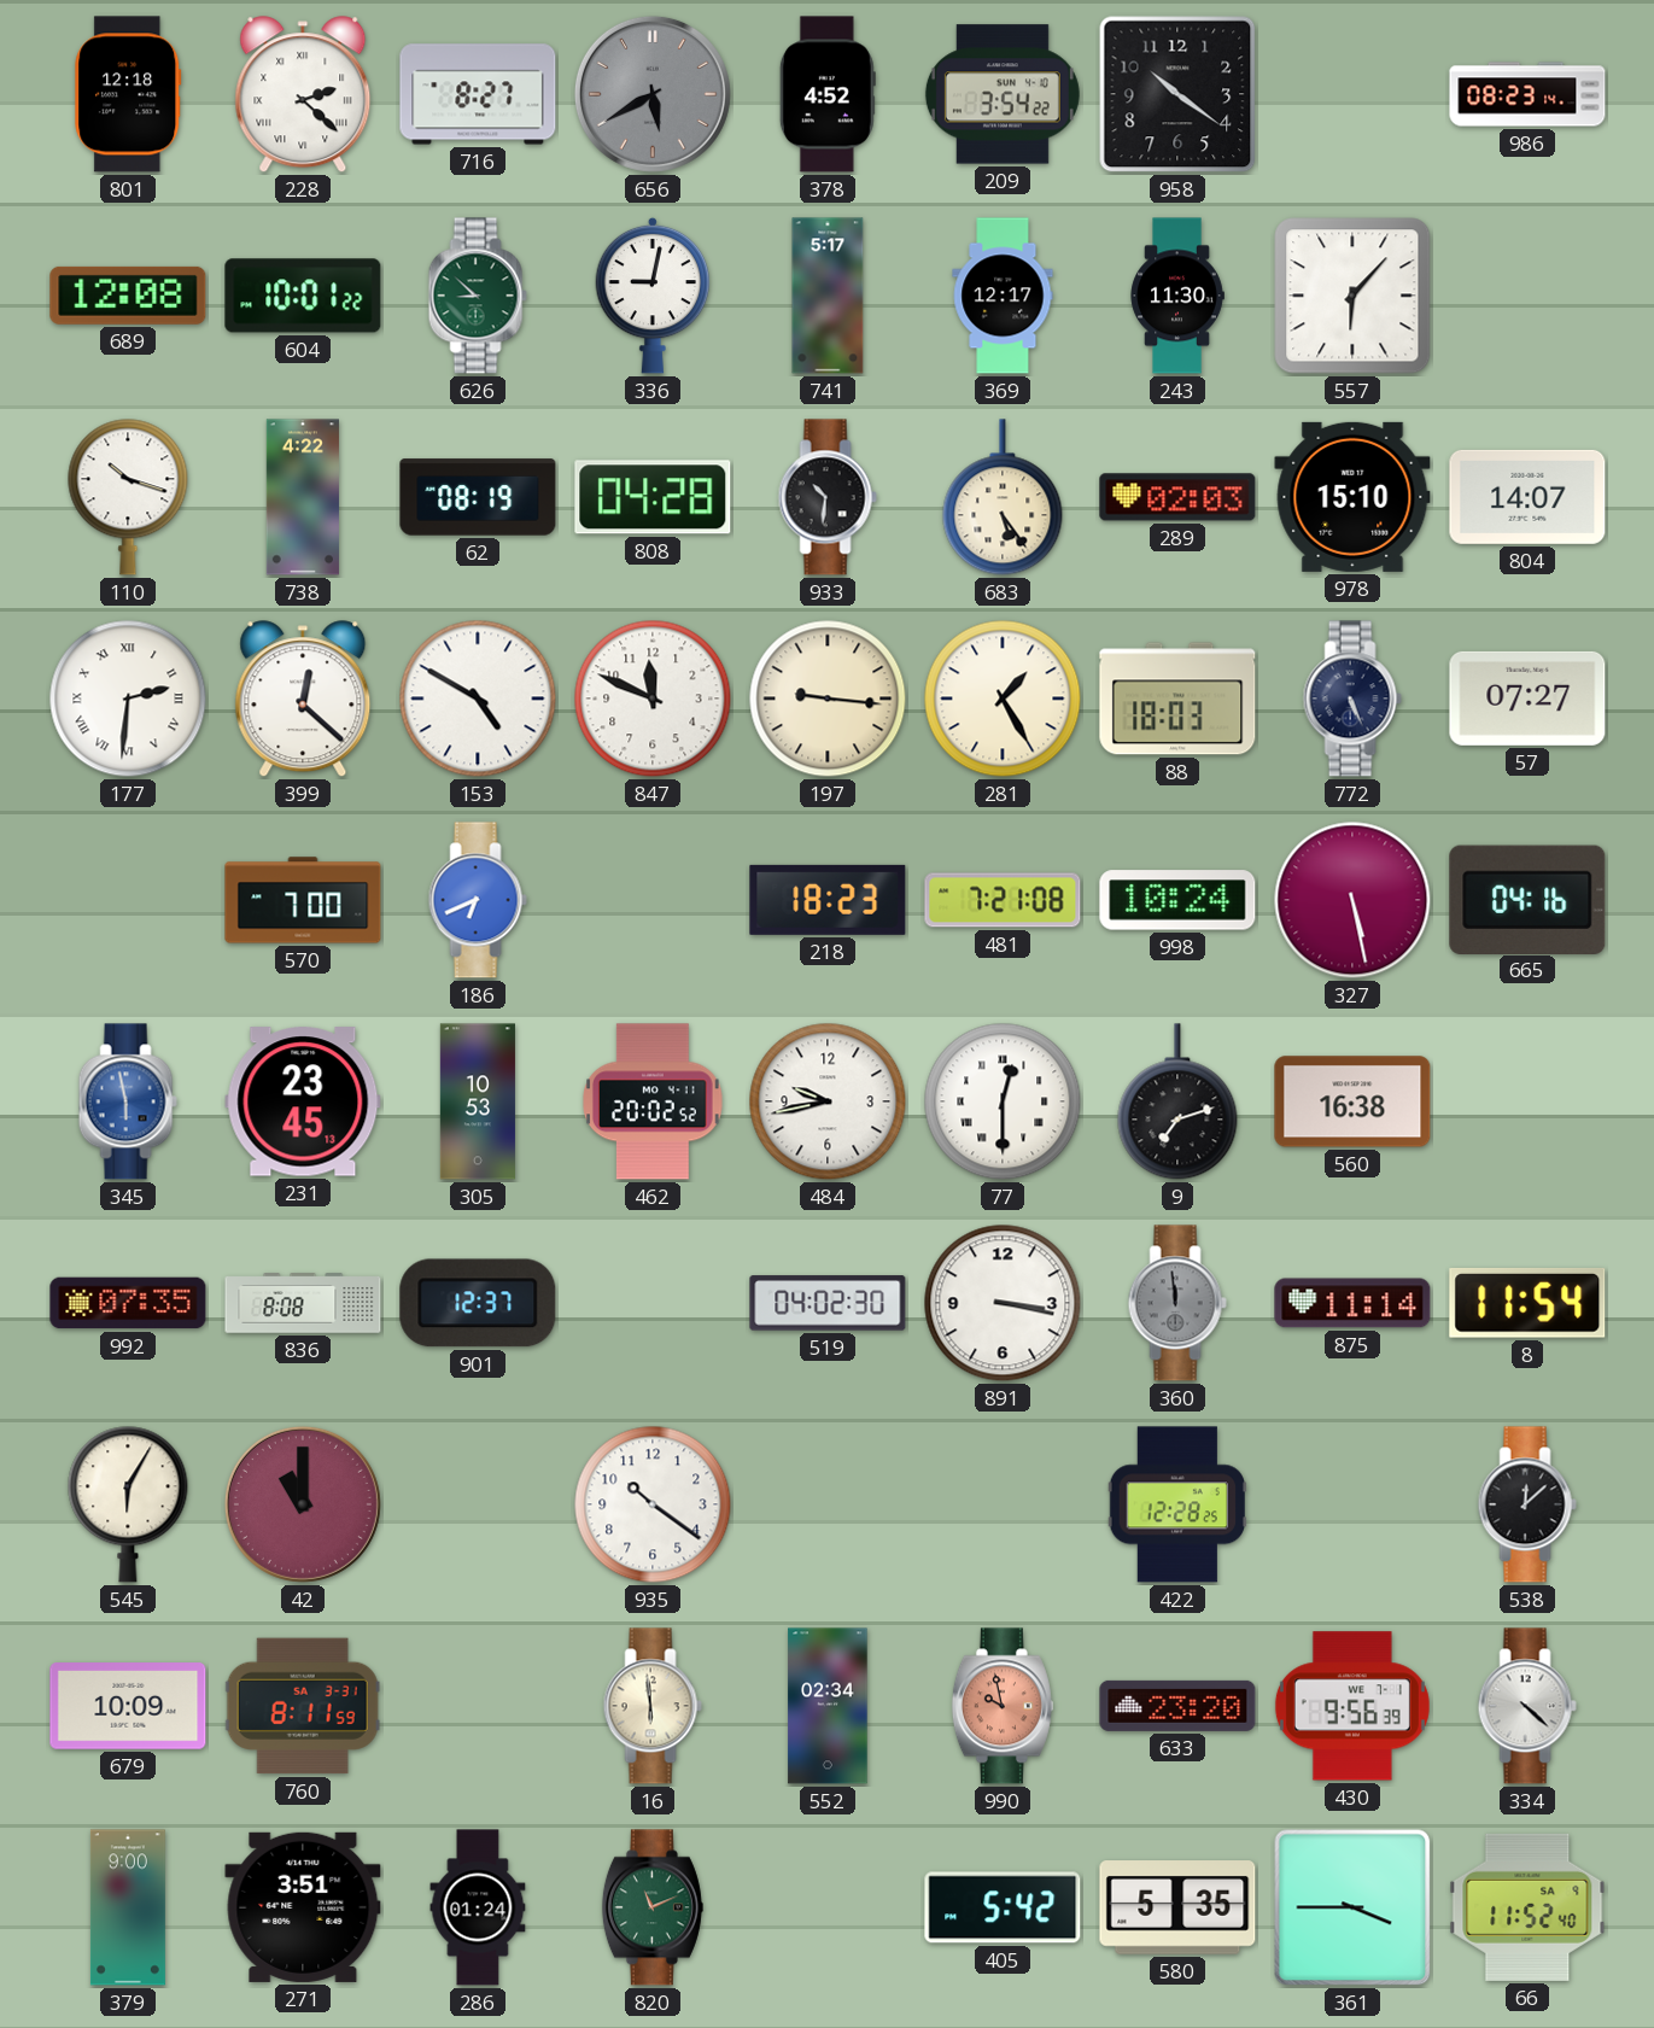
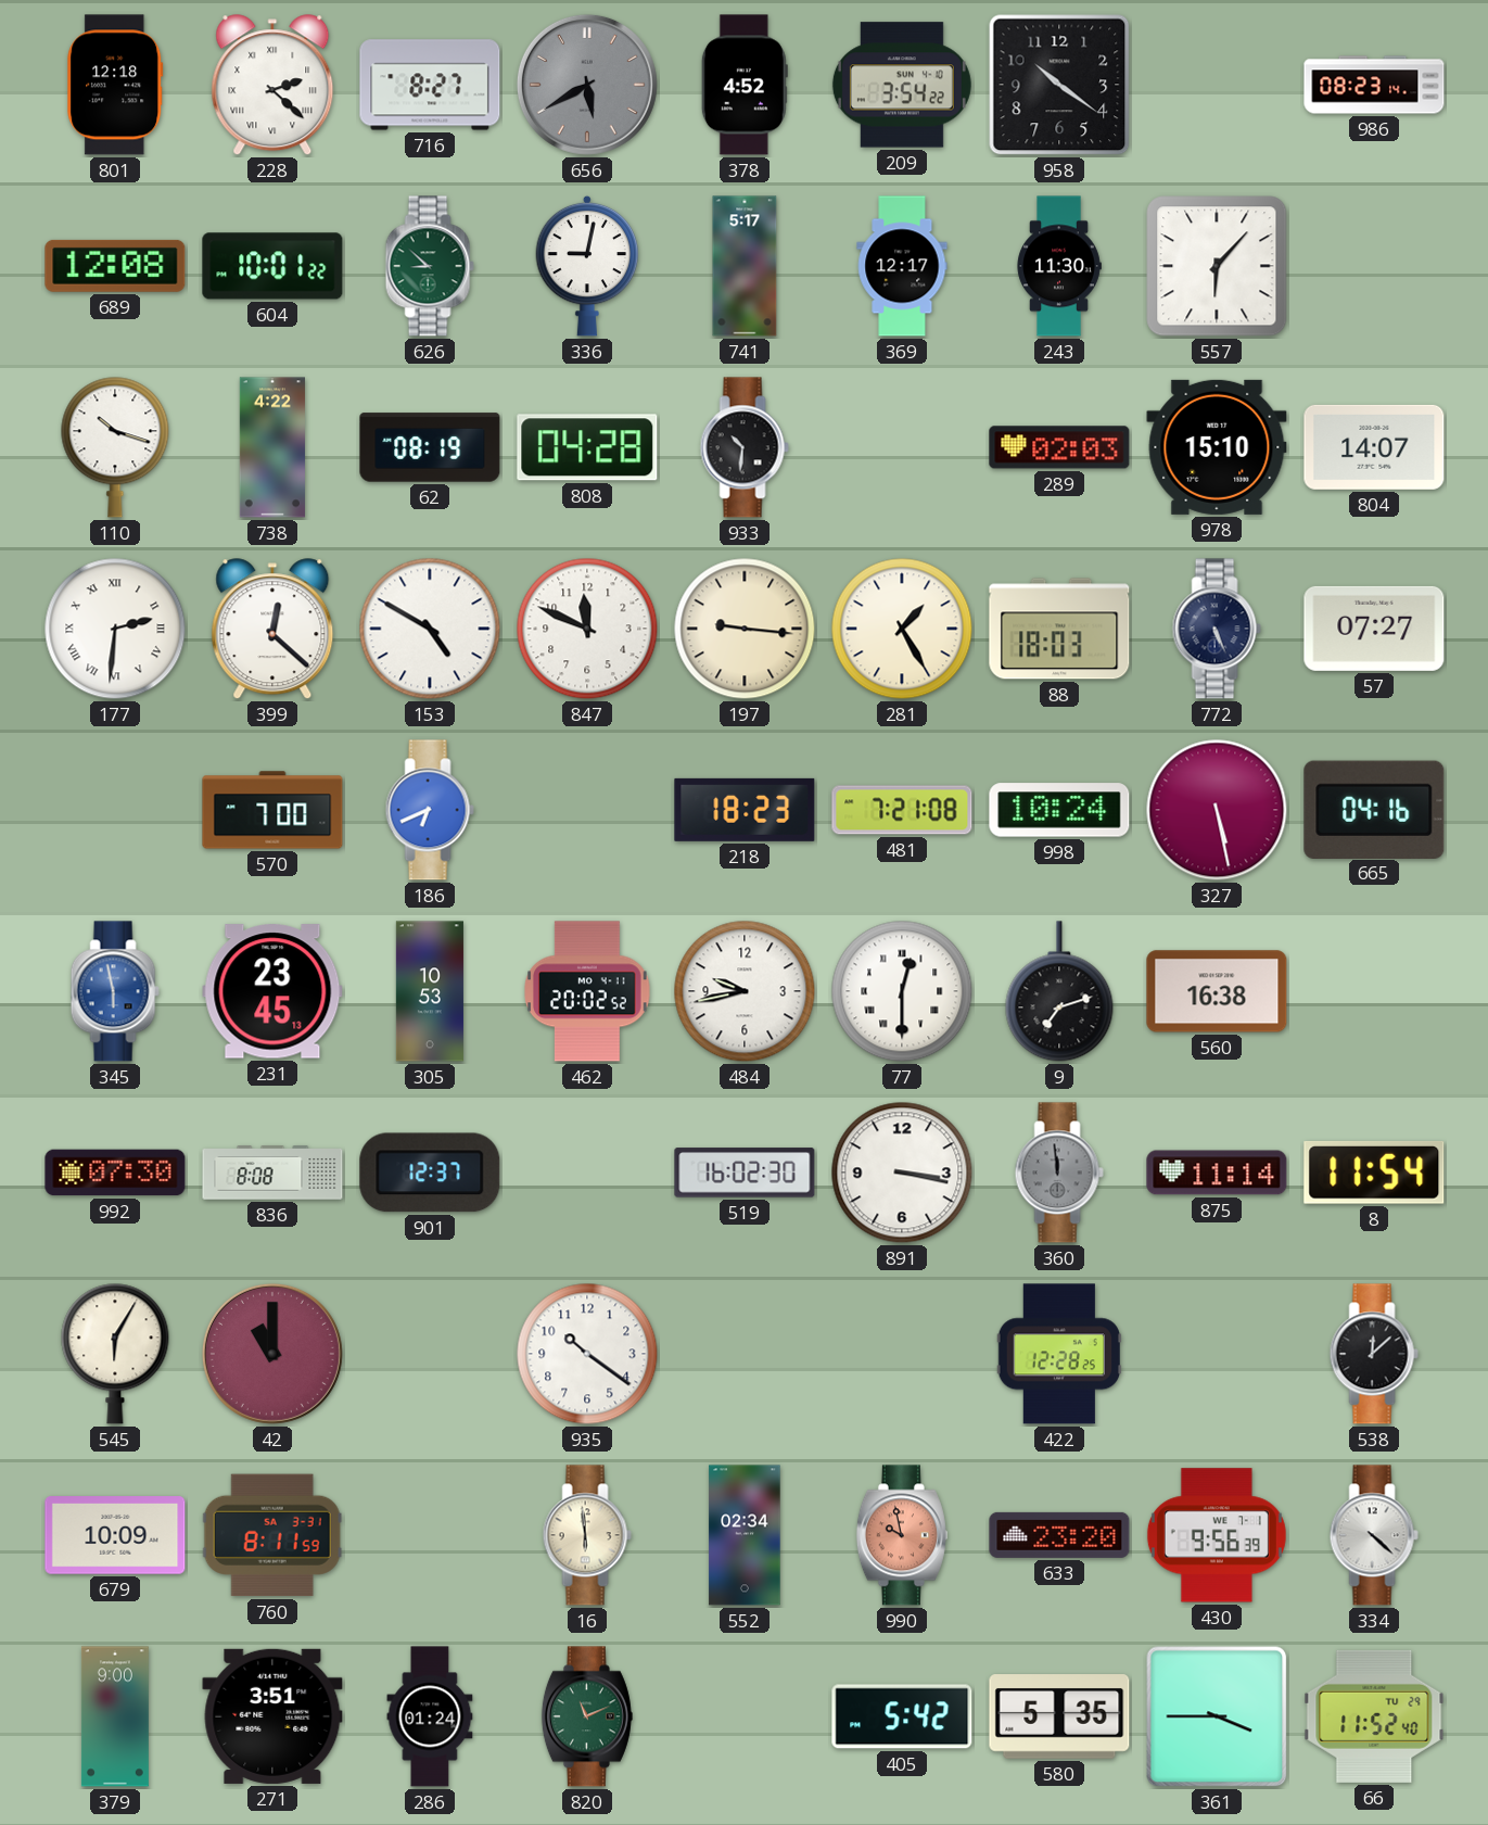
683: 5:24 -> none
992: 07:35 -> 07:30
519: 04:02 -> 16:02
66 date: SA 9 -> TU 29
